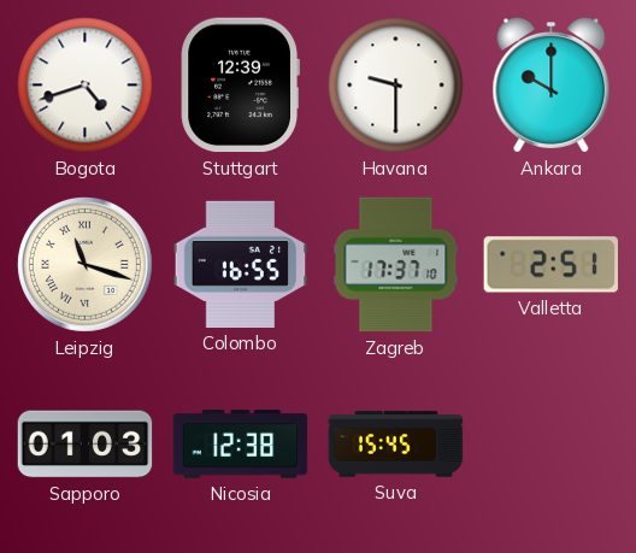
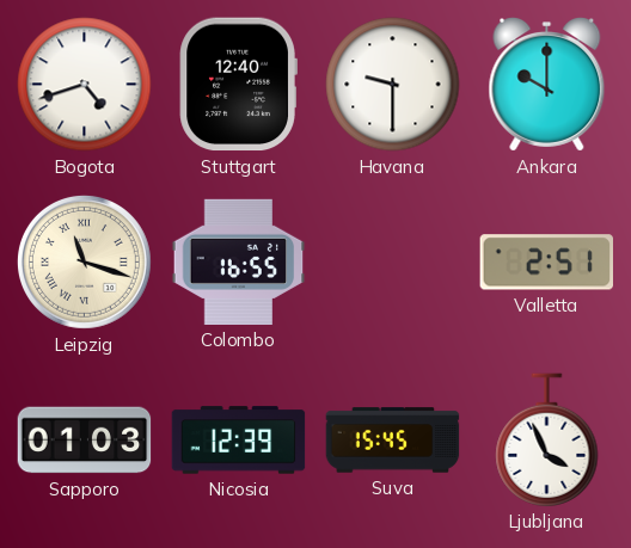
Stuttgart: 12:39 -> 12:40
Zagreb: 17:37 -> none
Nicosia: 12:38 -> 12:39
Ljubljana: none -> 3:56
